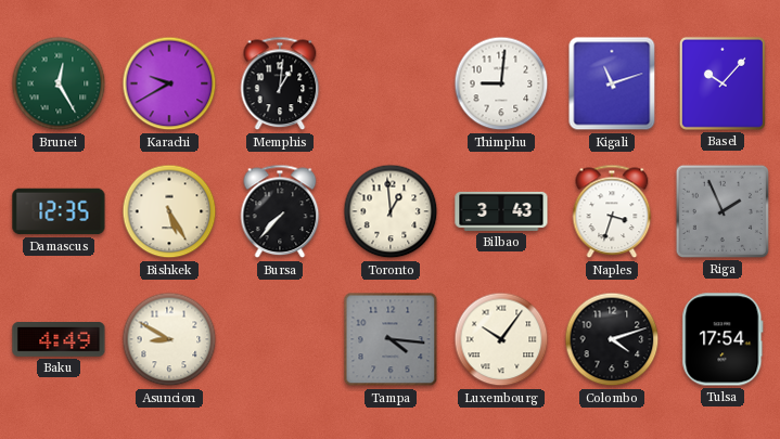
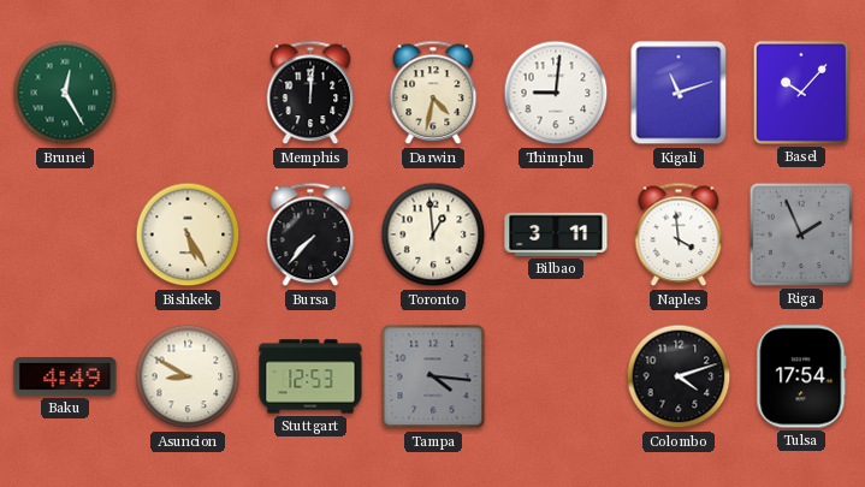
Karachi: 9:40 -> none
Memphis: 1:01 -> 12:01
Darwin: none -> 4:32
Damascus: 12:35 -> none
Bilbao: 3:43 -> 3:11
Naples: 3:33 -> 3:59
Stuttgart: none -> 12:53
Luxembourg: 10:06 -> none
